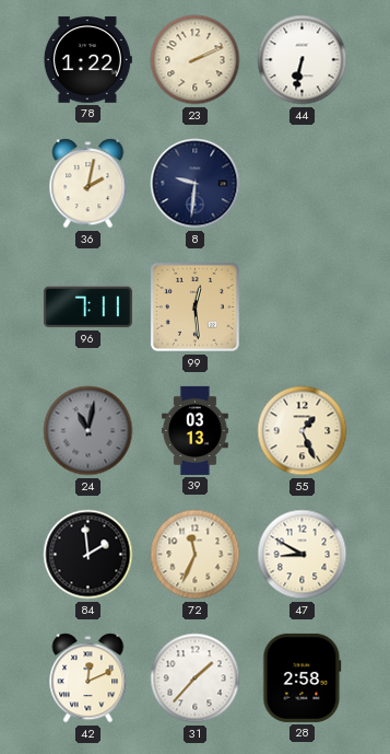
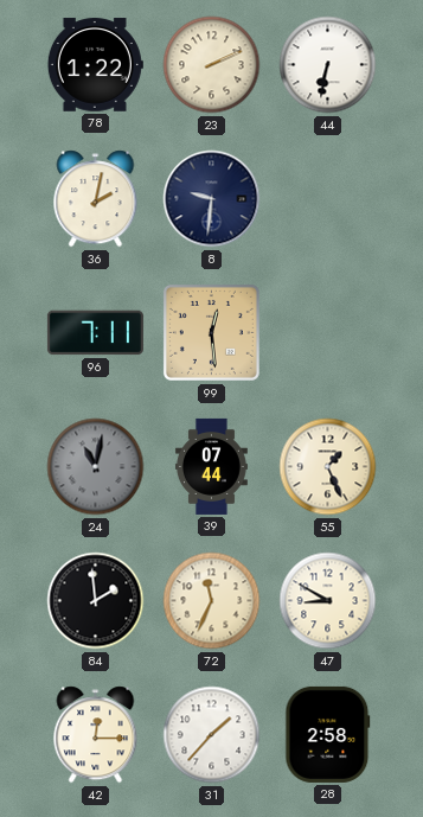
39: 03:13 -> 07:44
42: 12:11 -> 12:15
